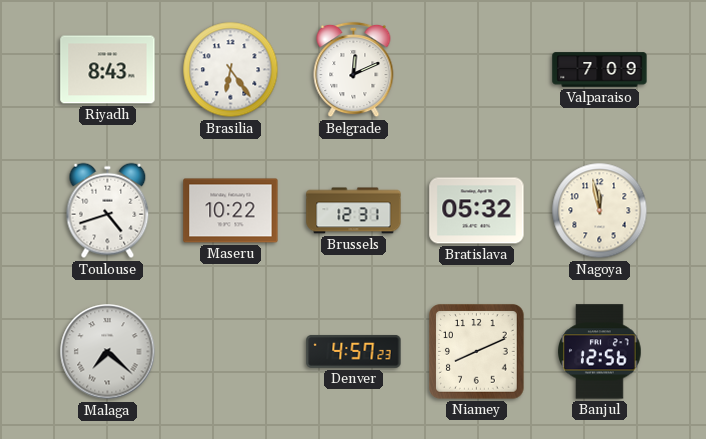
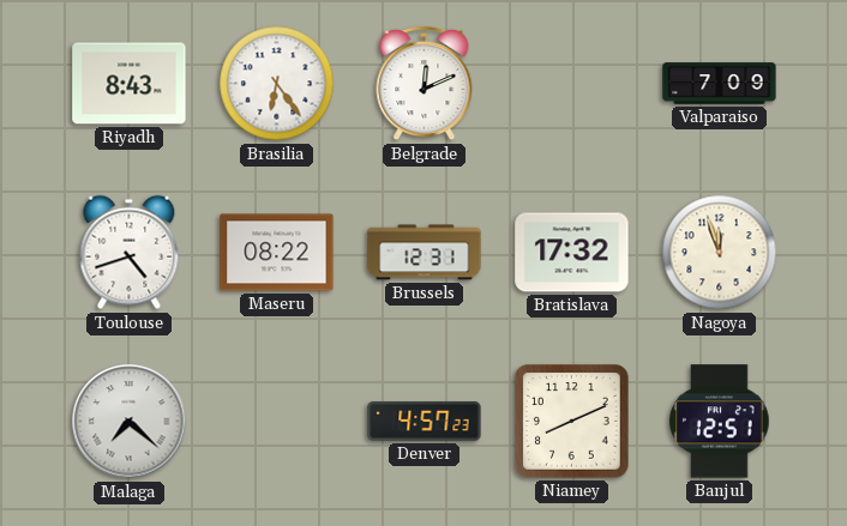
Maseru: 10:22 -> 08:22
Bratislava: 05:32 -> 17:32
Nagoya: 11:58 -> 11:57
Banjul: 12:56 -> 12:51
